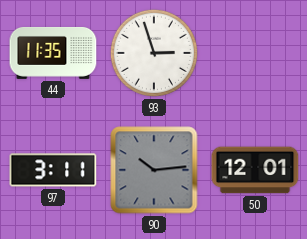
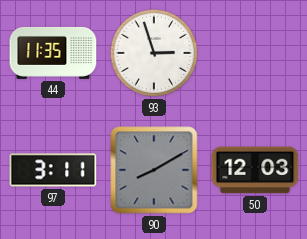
90: 10:14 -> 8:10
50: 12:01 -> 12:03
